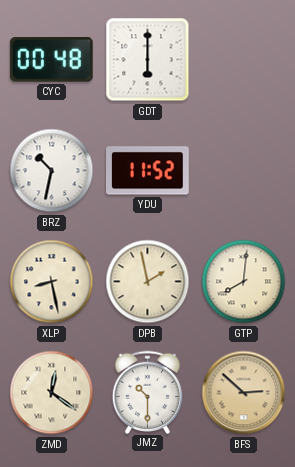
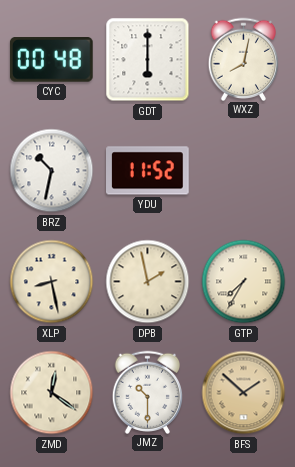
WXZ: none -> 8:02
GTP: 8:01 -> 7:35
BFS: 2:52 -> 1:52
